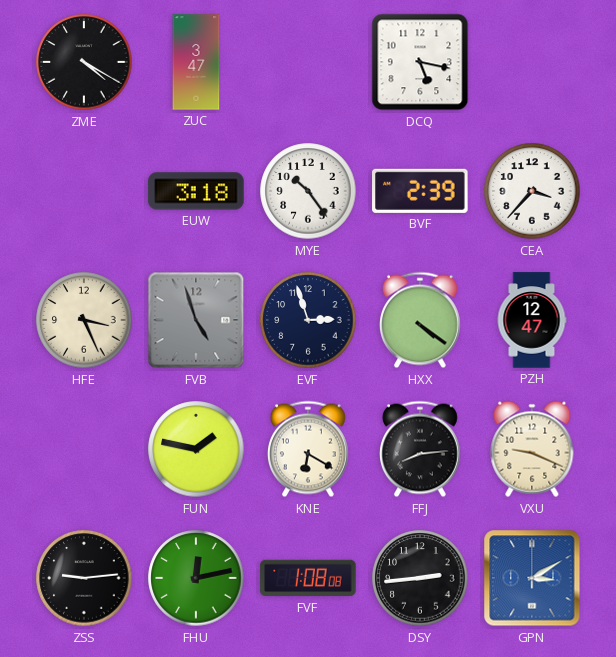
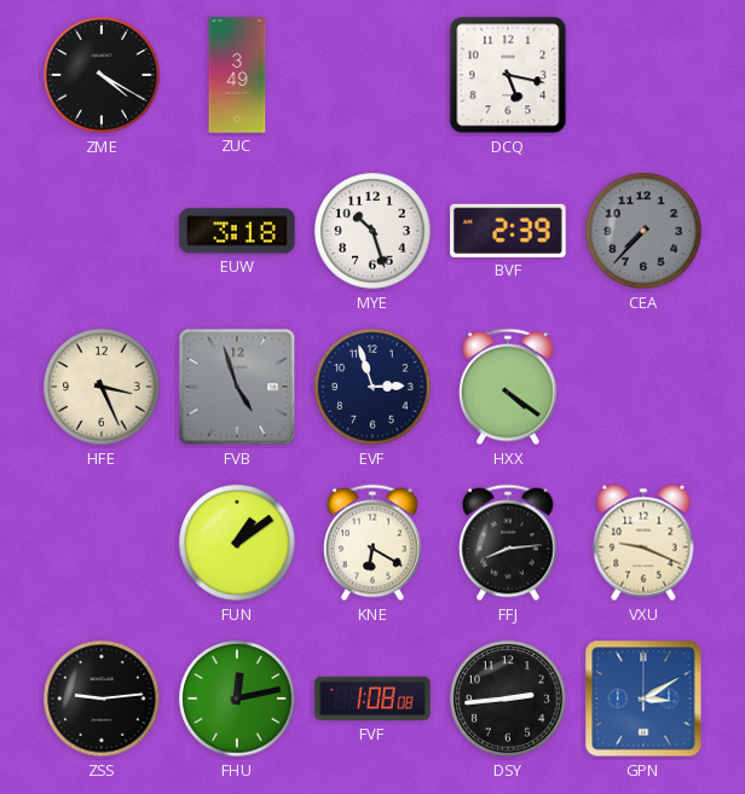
ZUC: 3:47 -> 3:49
MYE: 10:24 -> 10:27
CEA: 3:37 -> 7:37
CEA dial: white -> grey
PZH: 12:47 -> none
FUN: 1:47 -> 1:09
